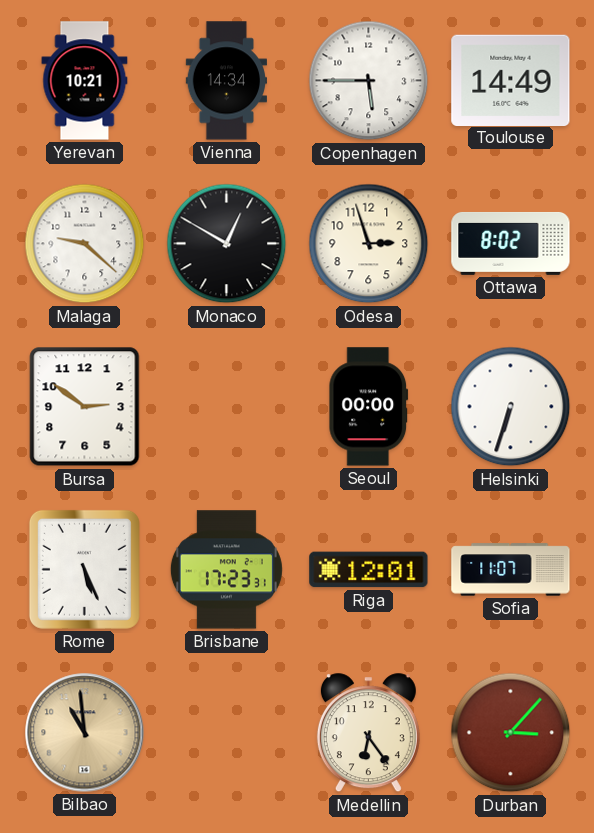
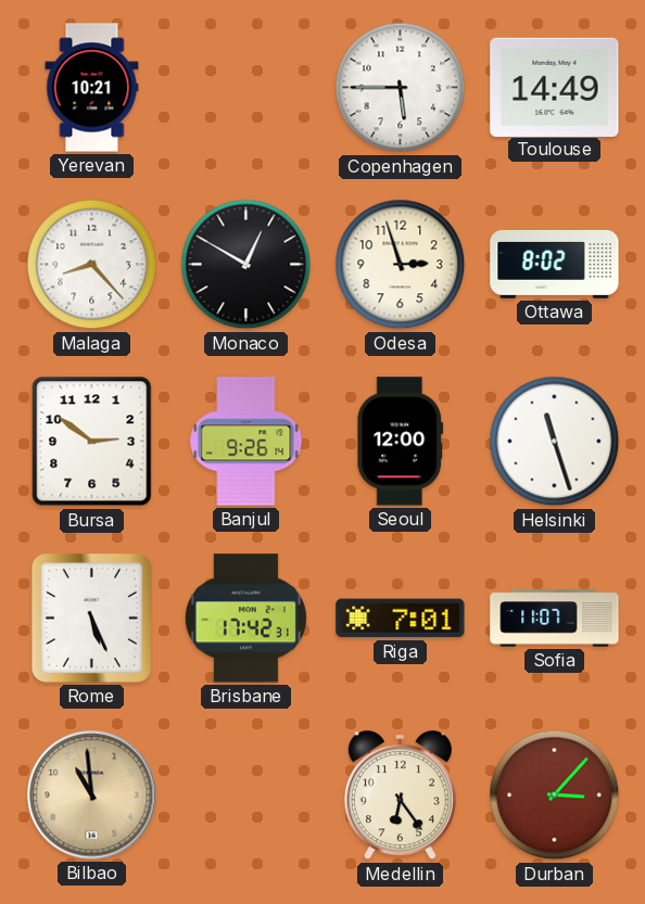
Vienna: 14:34 -> none
Malaga: 9:22 -> 8:23
Banjul: none -> 9:26
Seoul: 00:00 -> 12:00
Helsinki: 6:33 -> 11:27
Brisbane: 17:23 -> 17:42
Riga: 12:01 -> 7:01
